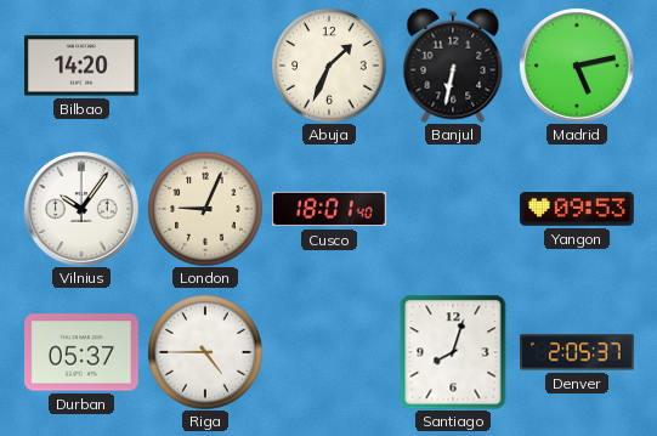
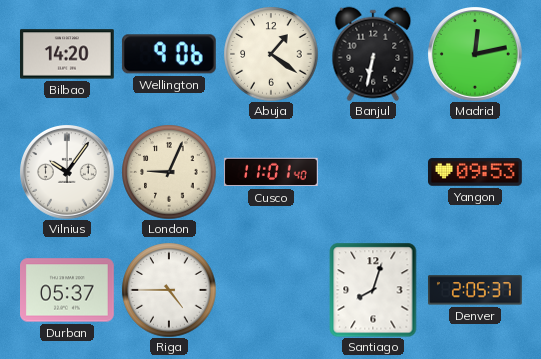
Wellington: none -> 9:06
Abuja: 1:34 -> 1:21
Madrid: 5:13 -> 12:13
Cusco: 18:01 -> 11:01
